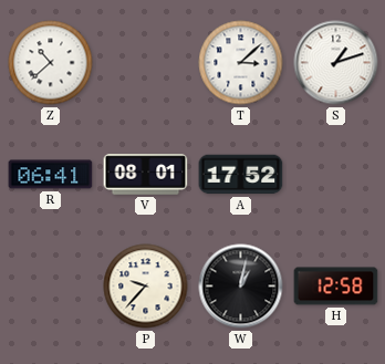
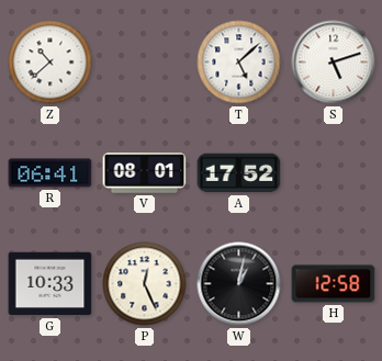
T: 3:08 -> 5:08
S: 1:12 -> 5:12
G: none -> 10:33
P: 9:37 -> 12:26
